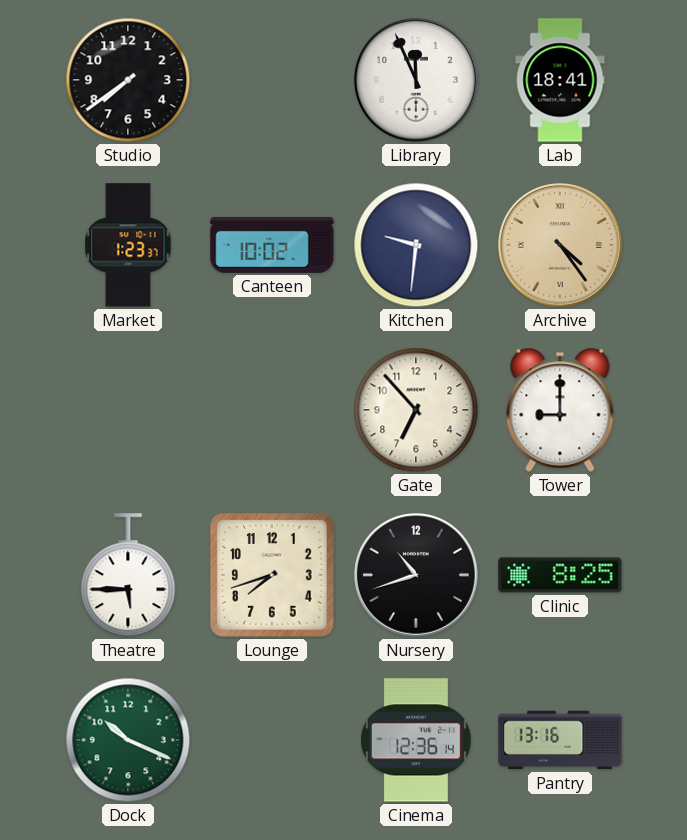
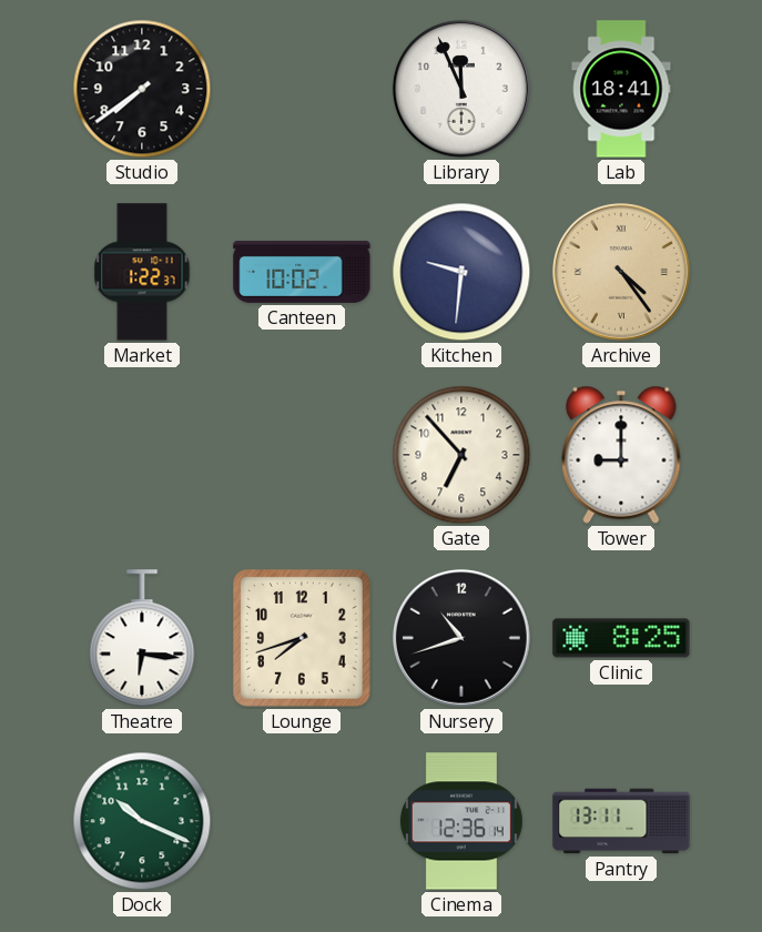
Market: 1:23 -> 1:22
Theatre: 5:45 -> 6:16
Pantry: 13:16 -> 13:11
